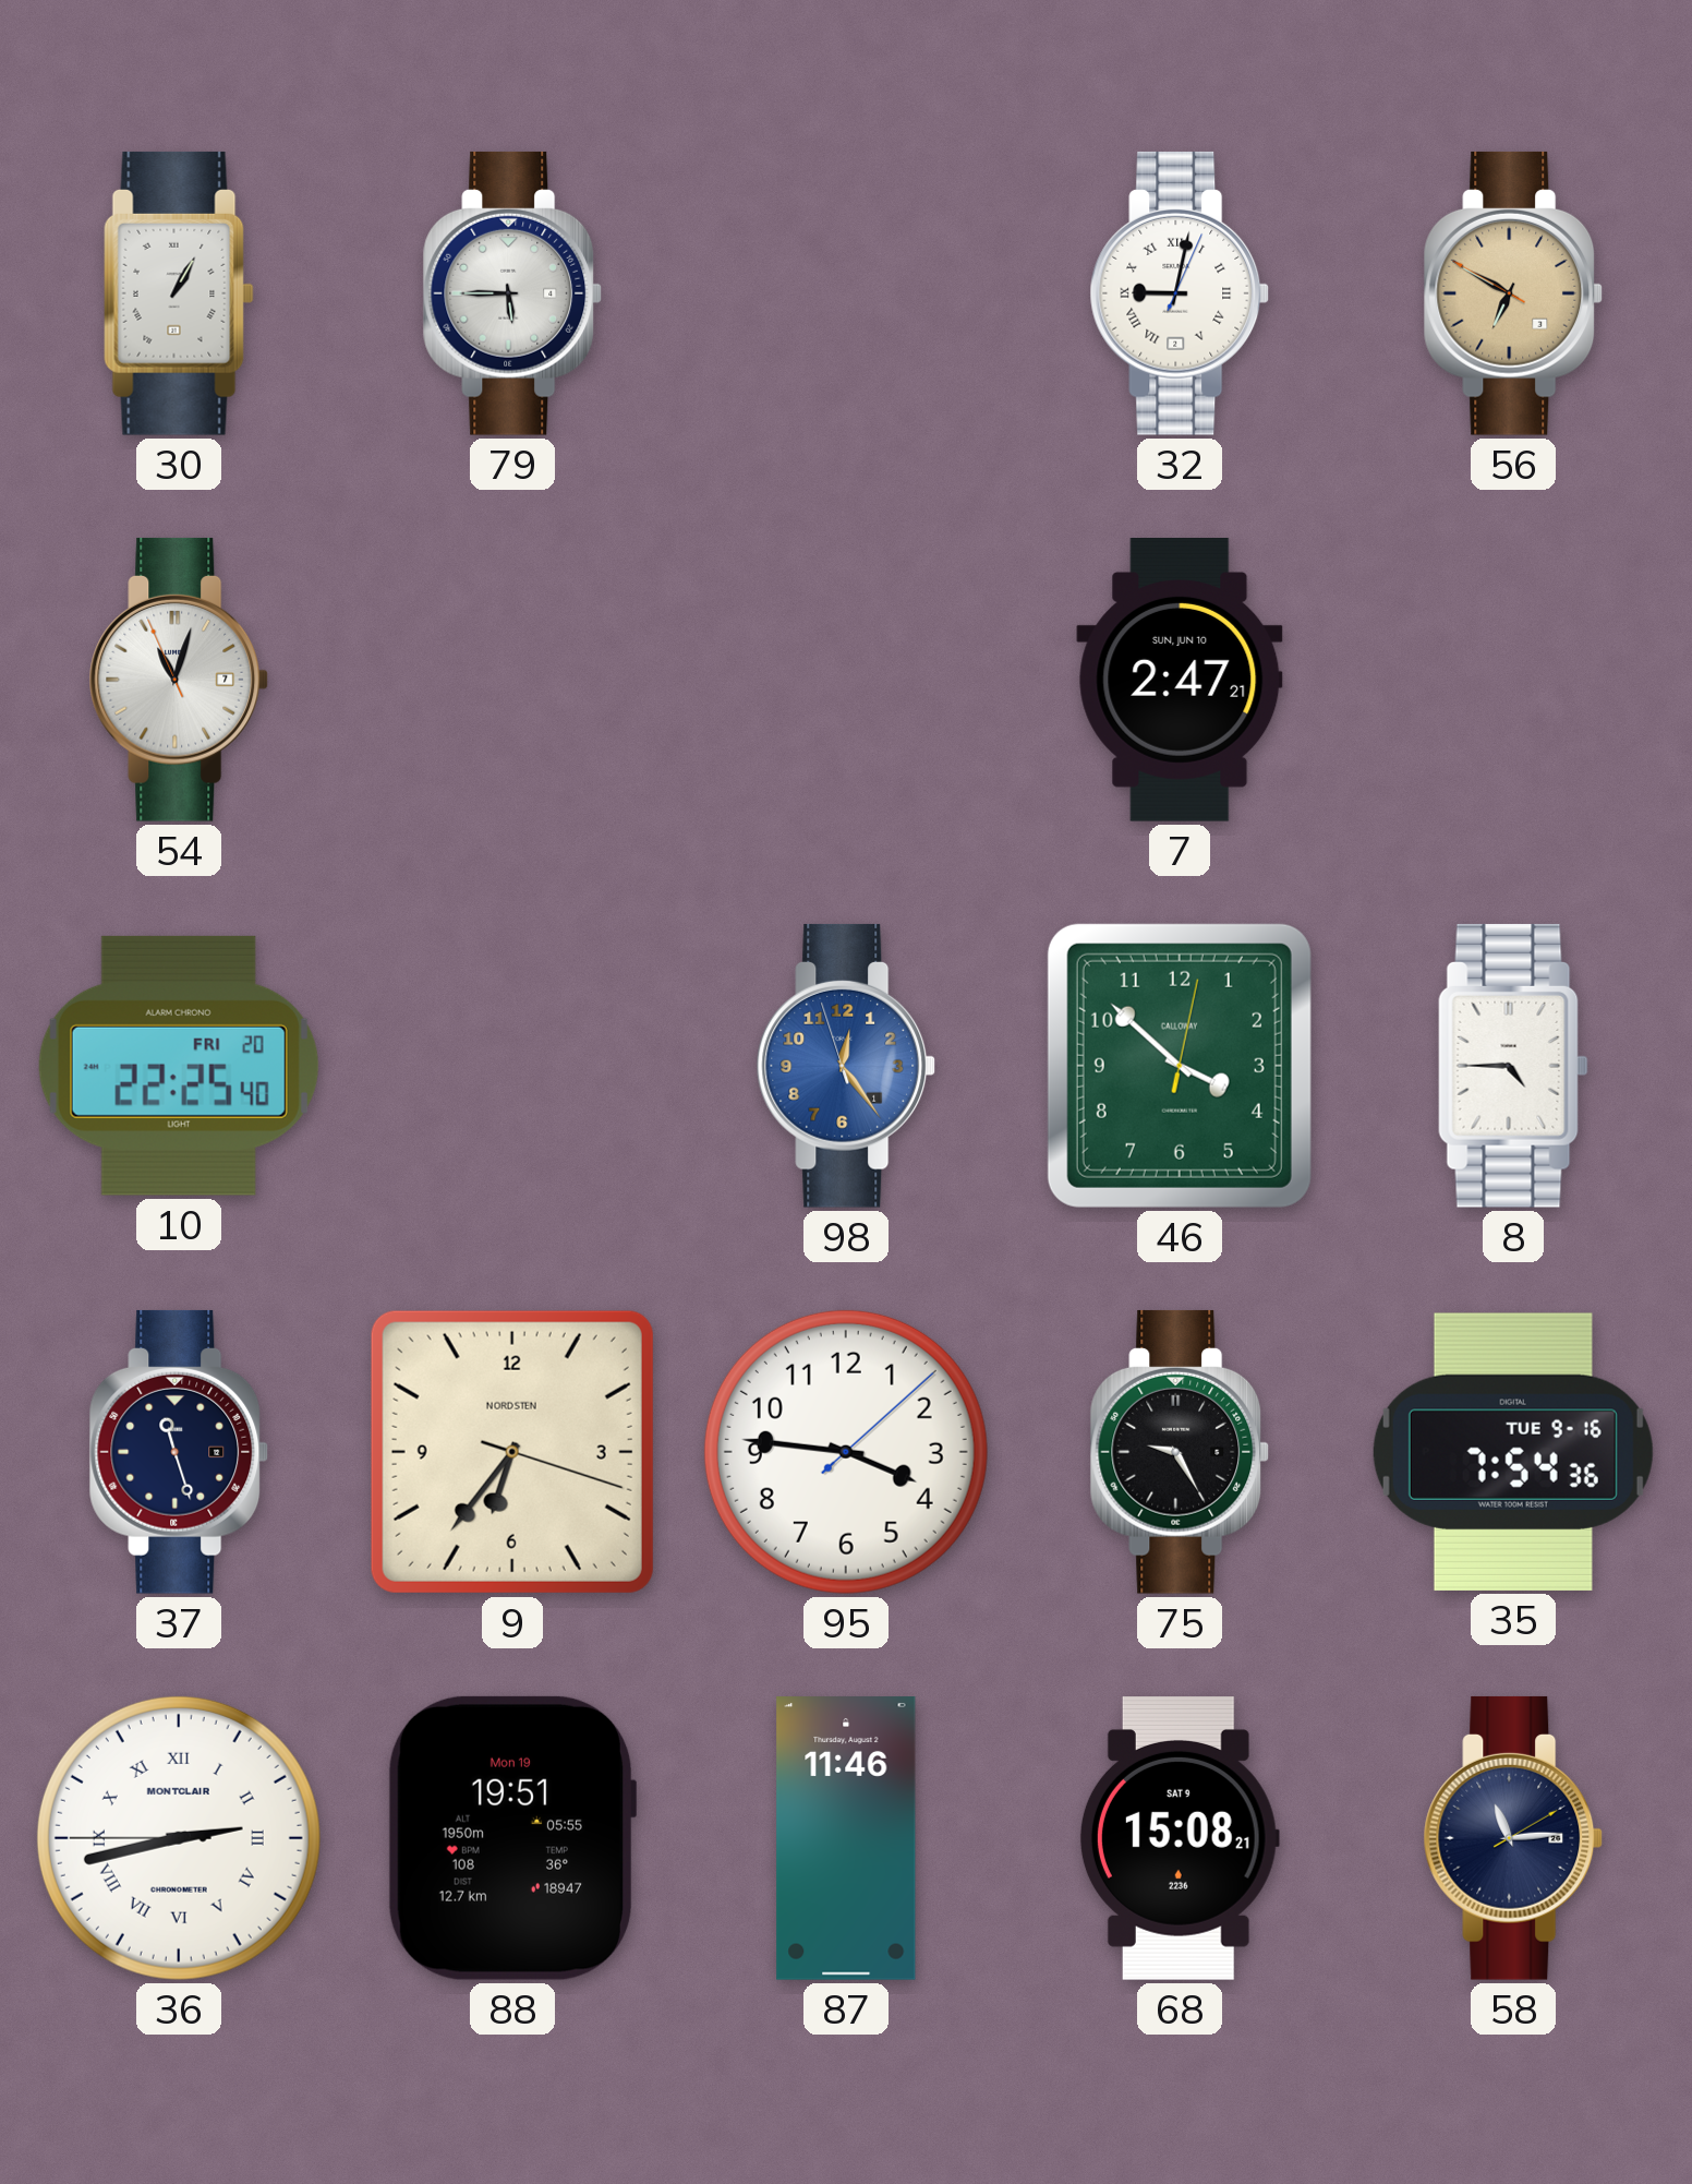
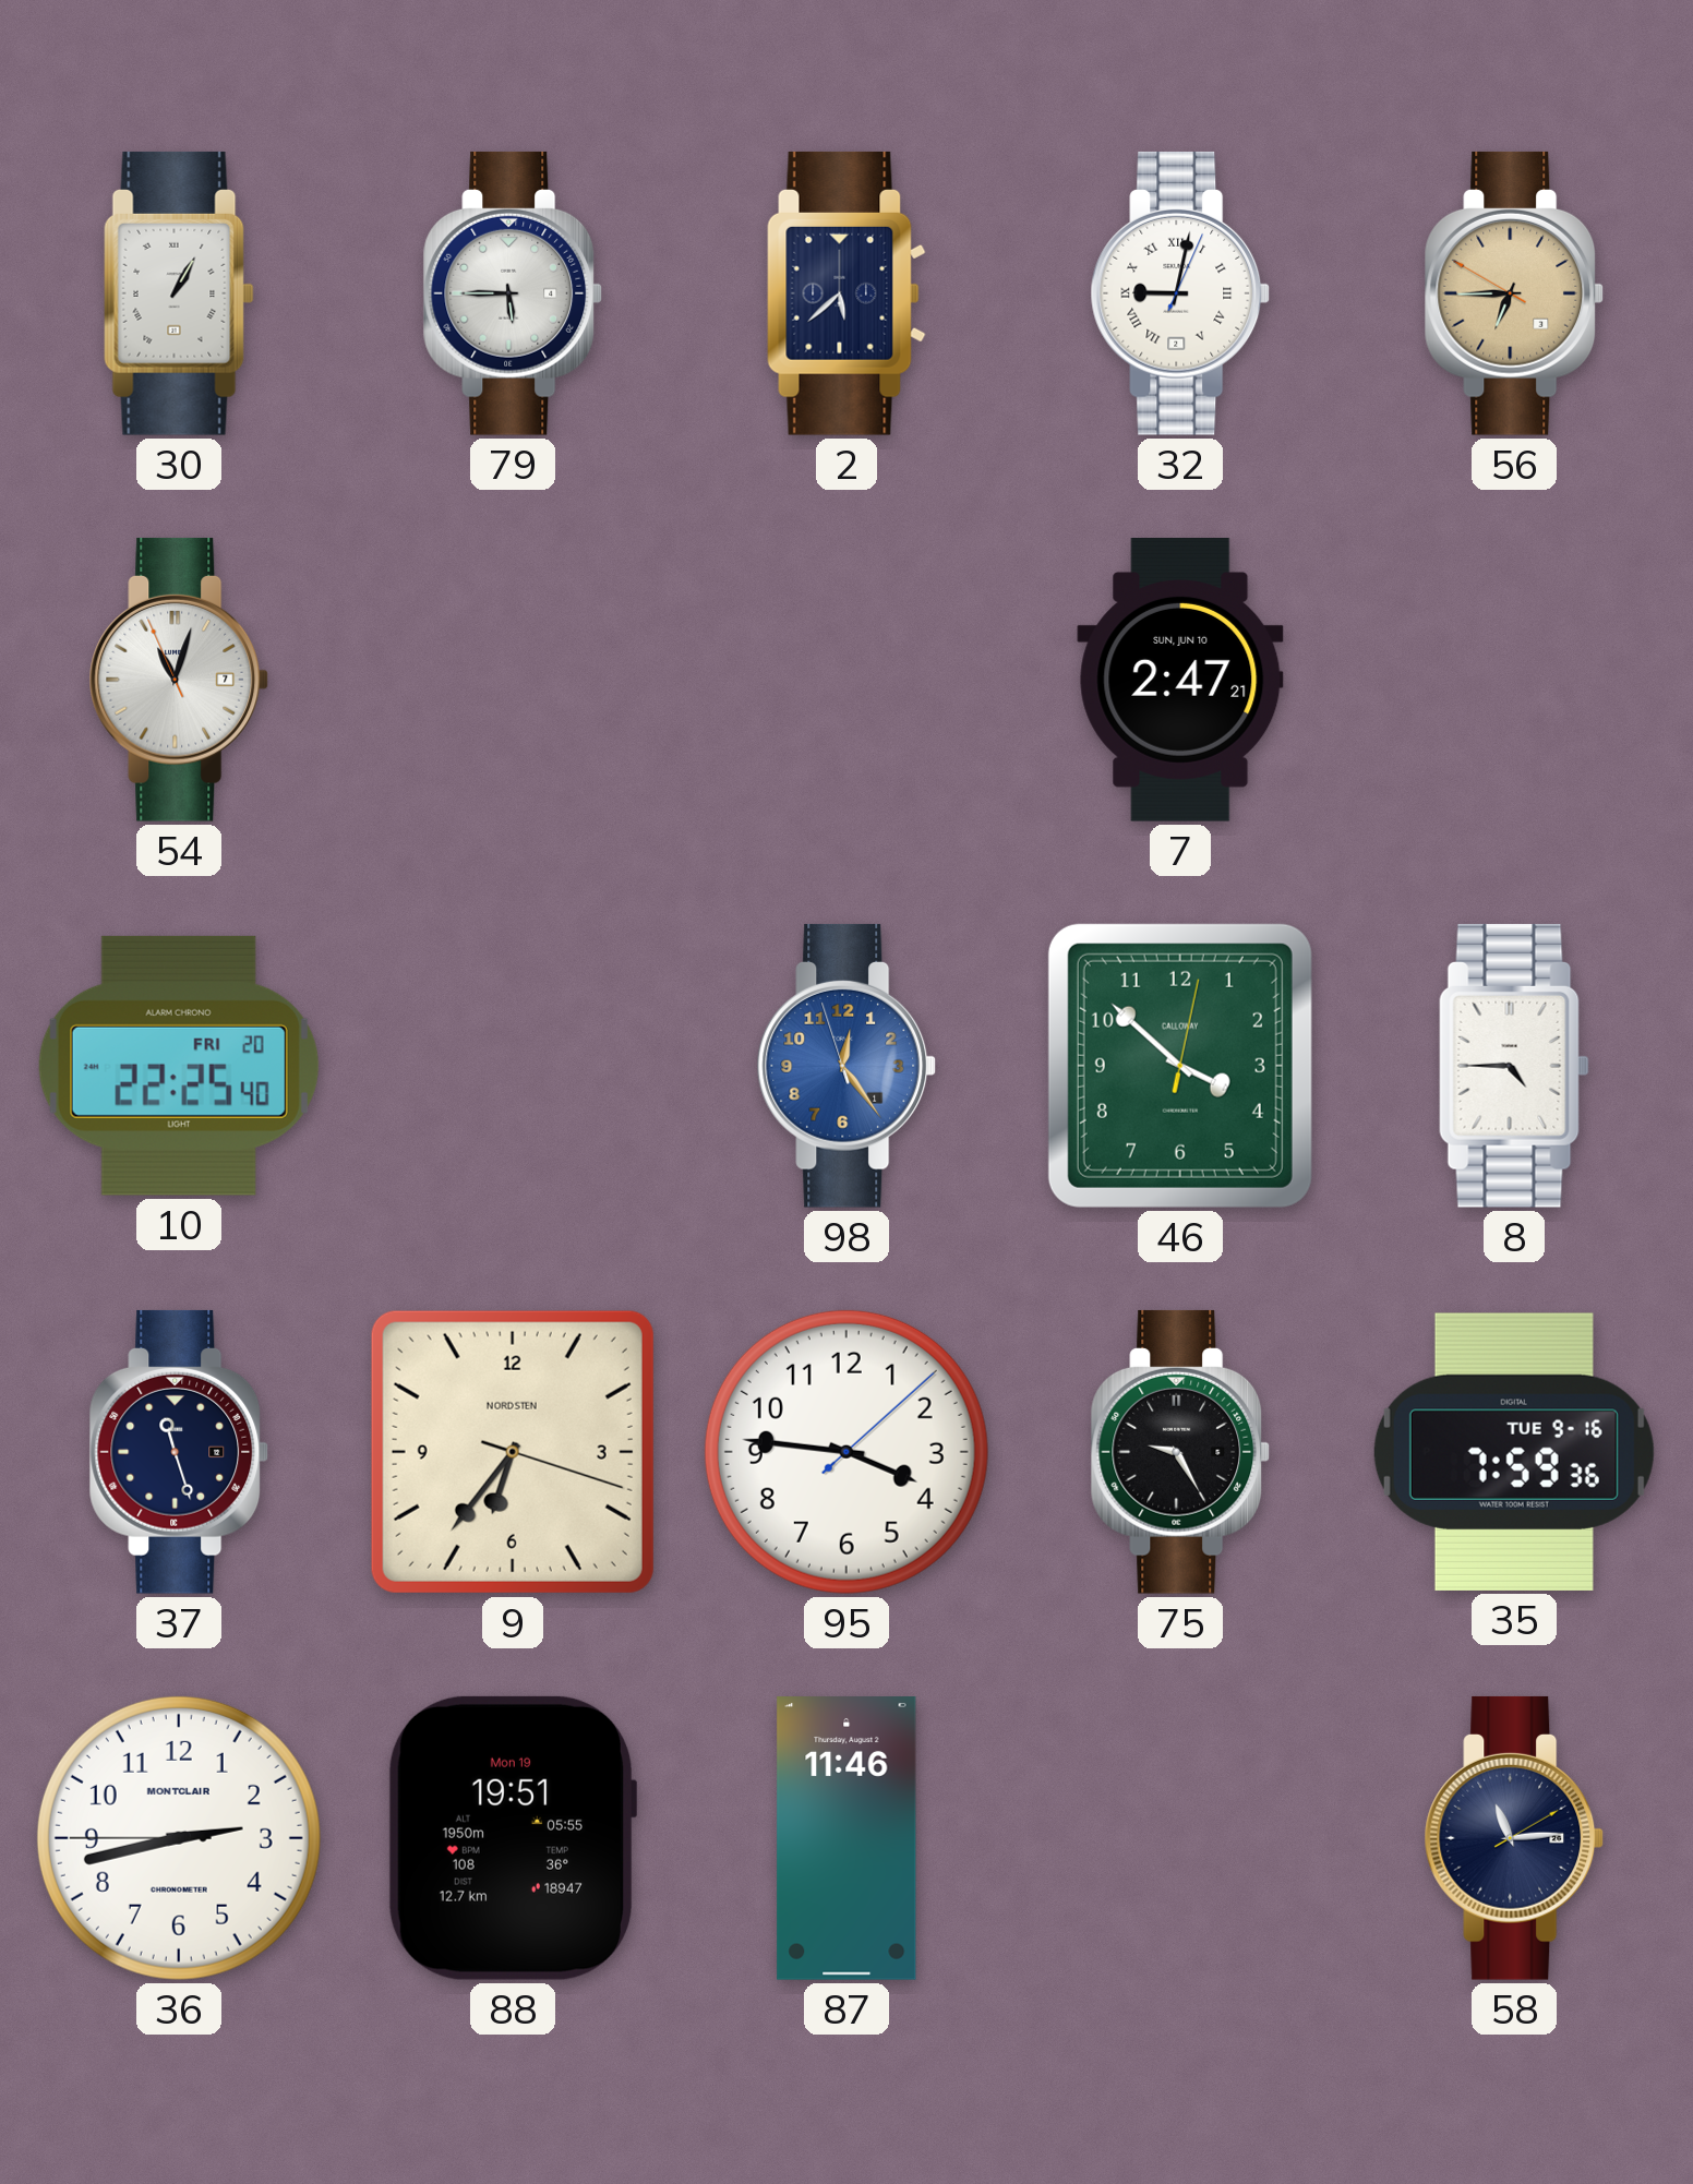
2: none -> 5:38
56: 6:49 -> 6:44
35: 7:54 -> 7:59
36 numerals: Roman -> Arabic
68: 15:08 -> none
